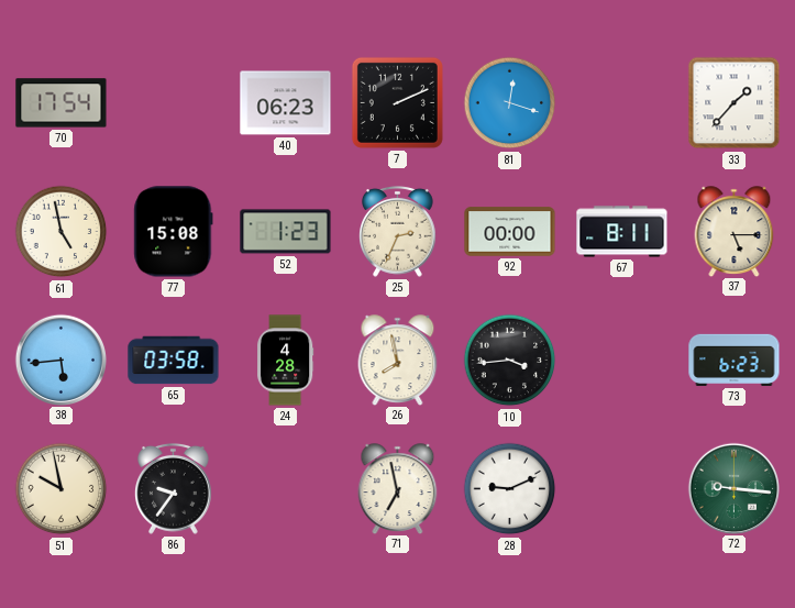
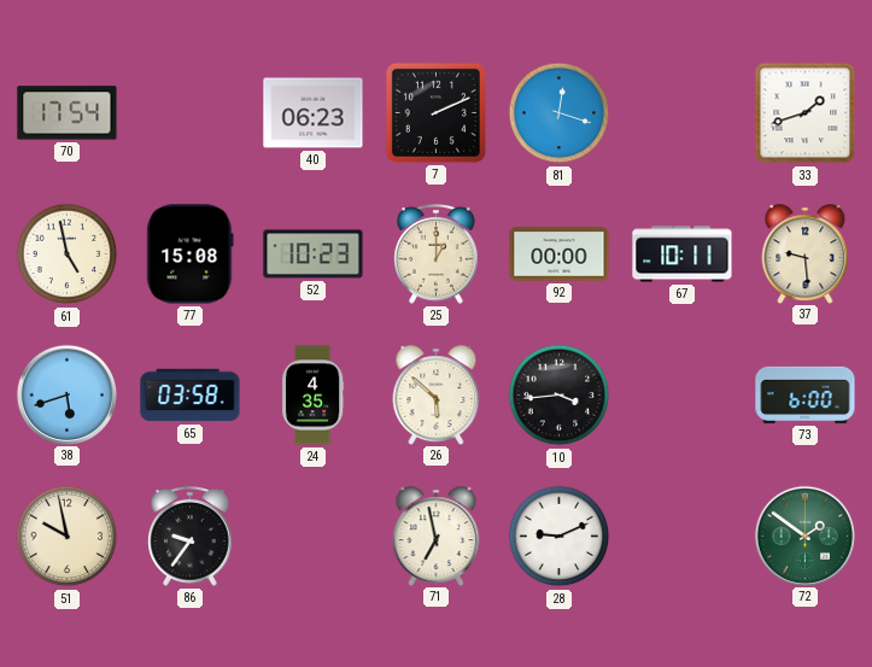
33: 1:37 -> 1:42
52: 1:23 -> 10:23
25: 2:34 -> 1:00
67: 8:11 -> 10:11
37: 5:15 -> 9:29
38: 5:44 -> 5:42
24: 4:28 -> 4:35
26: 7:58 -> 5:52
73: 6:23 -> 6:00
72: 9:16 -> 1:51
